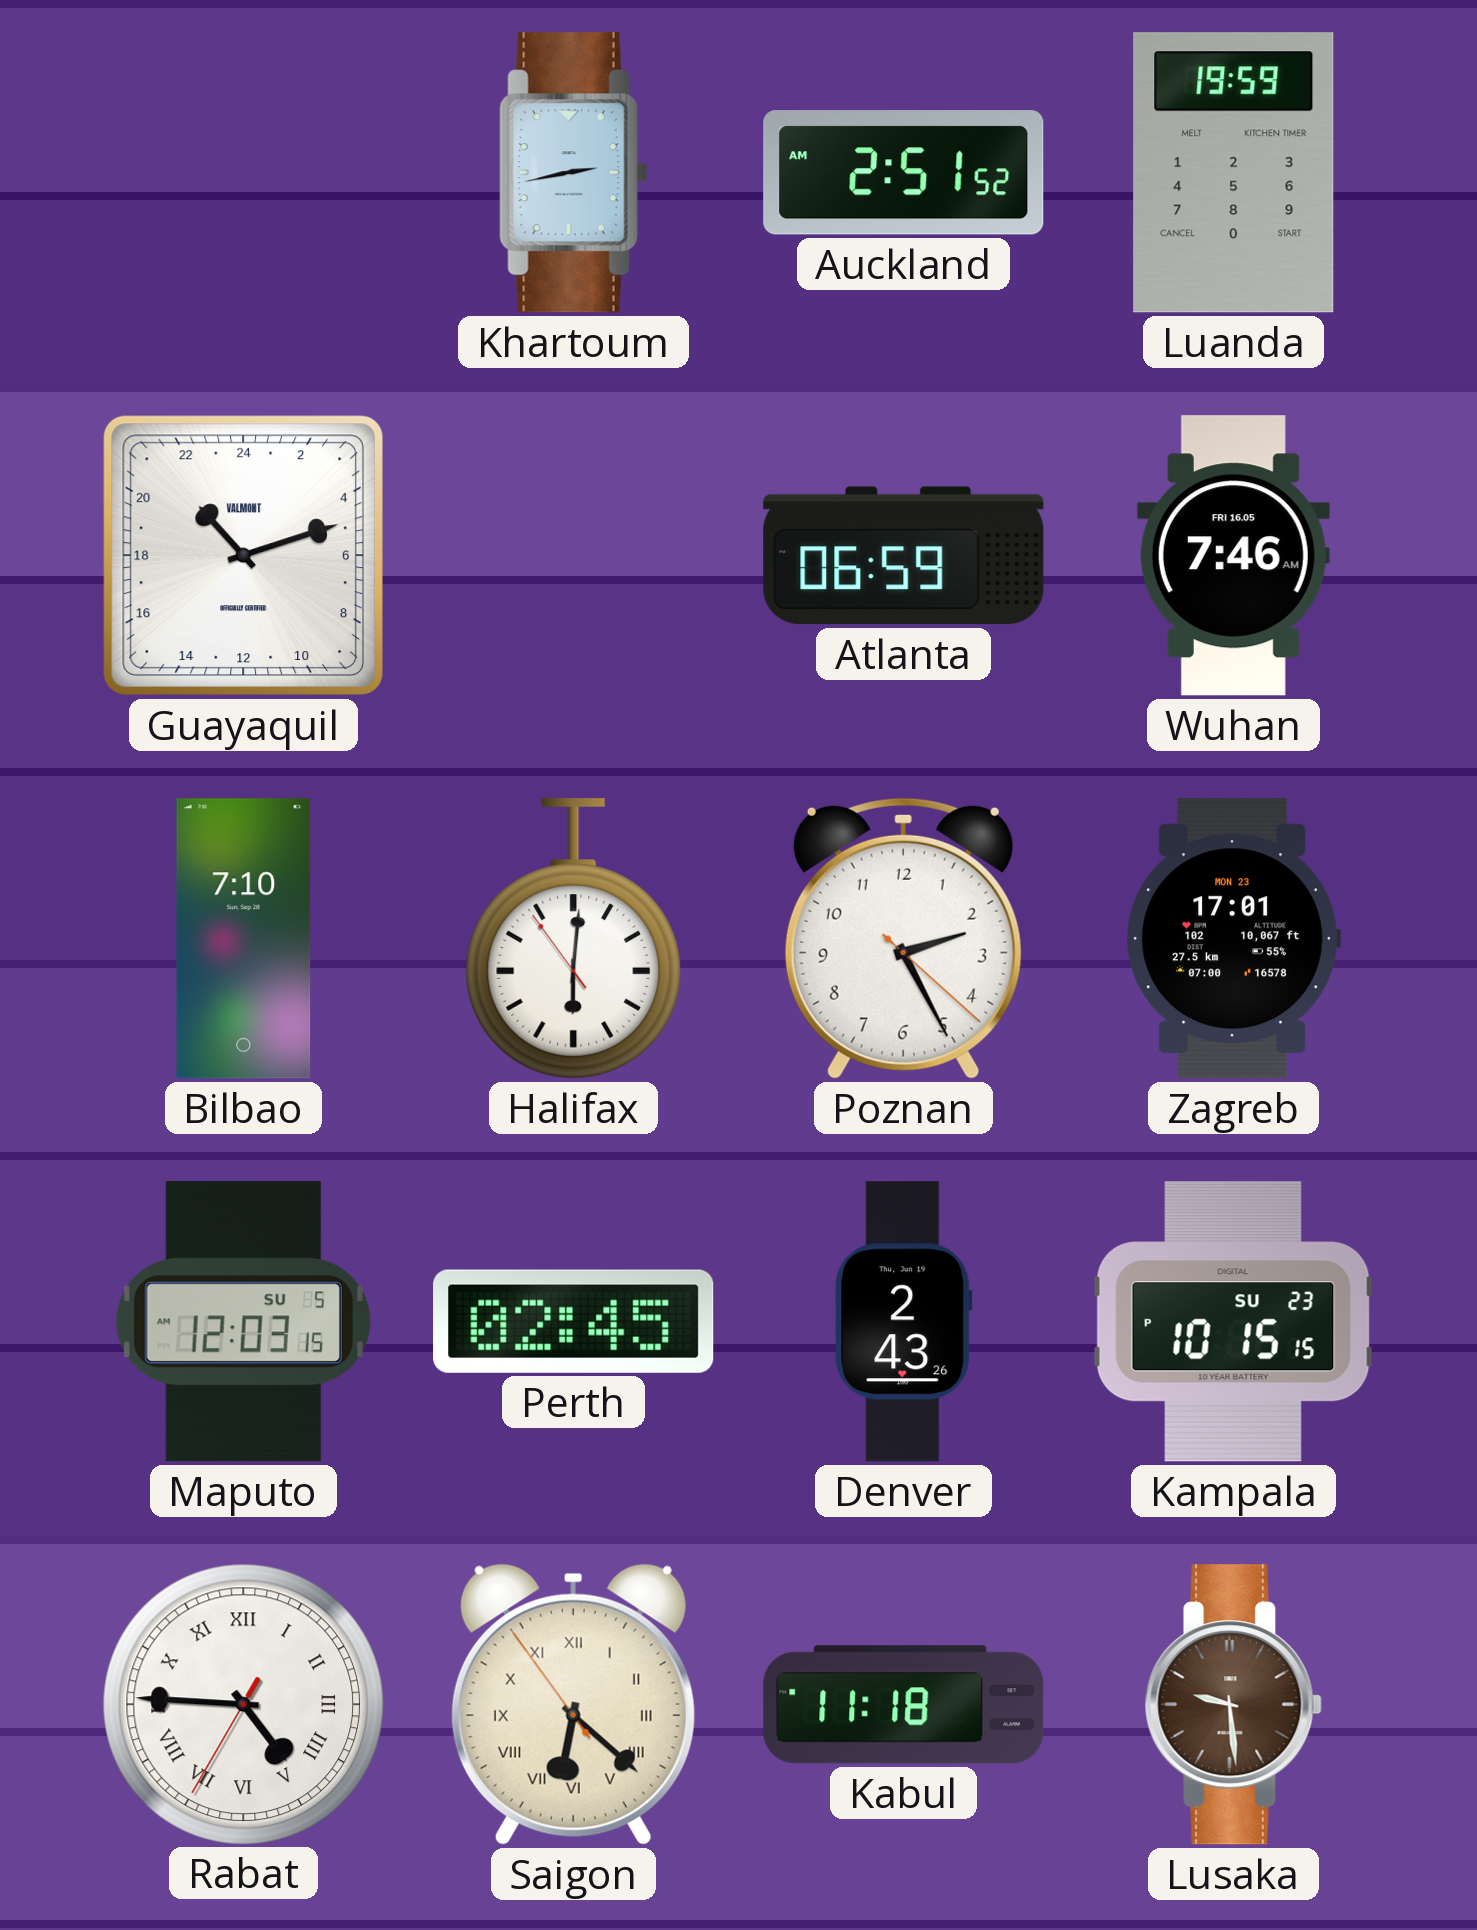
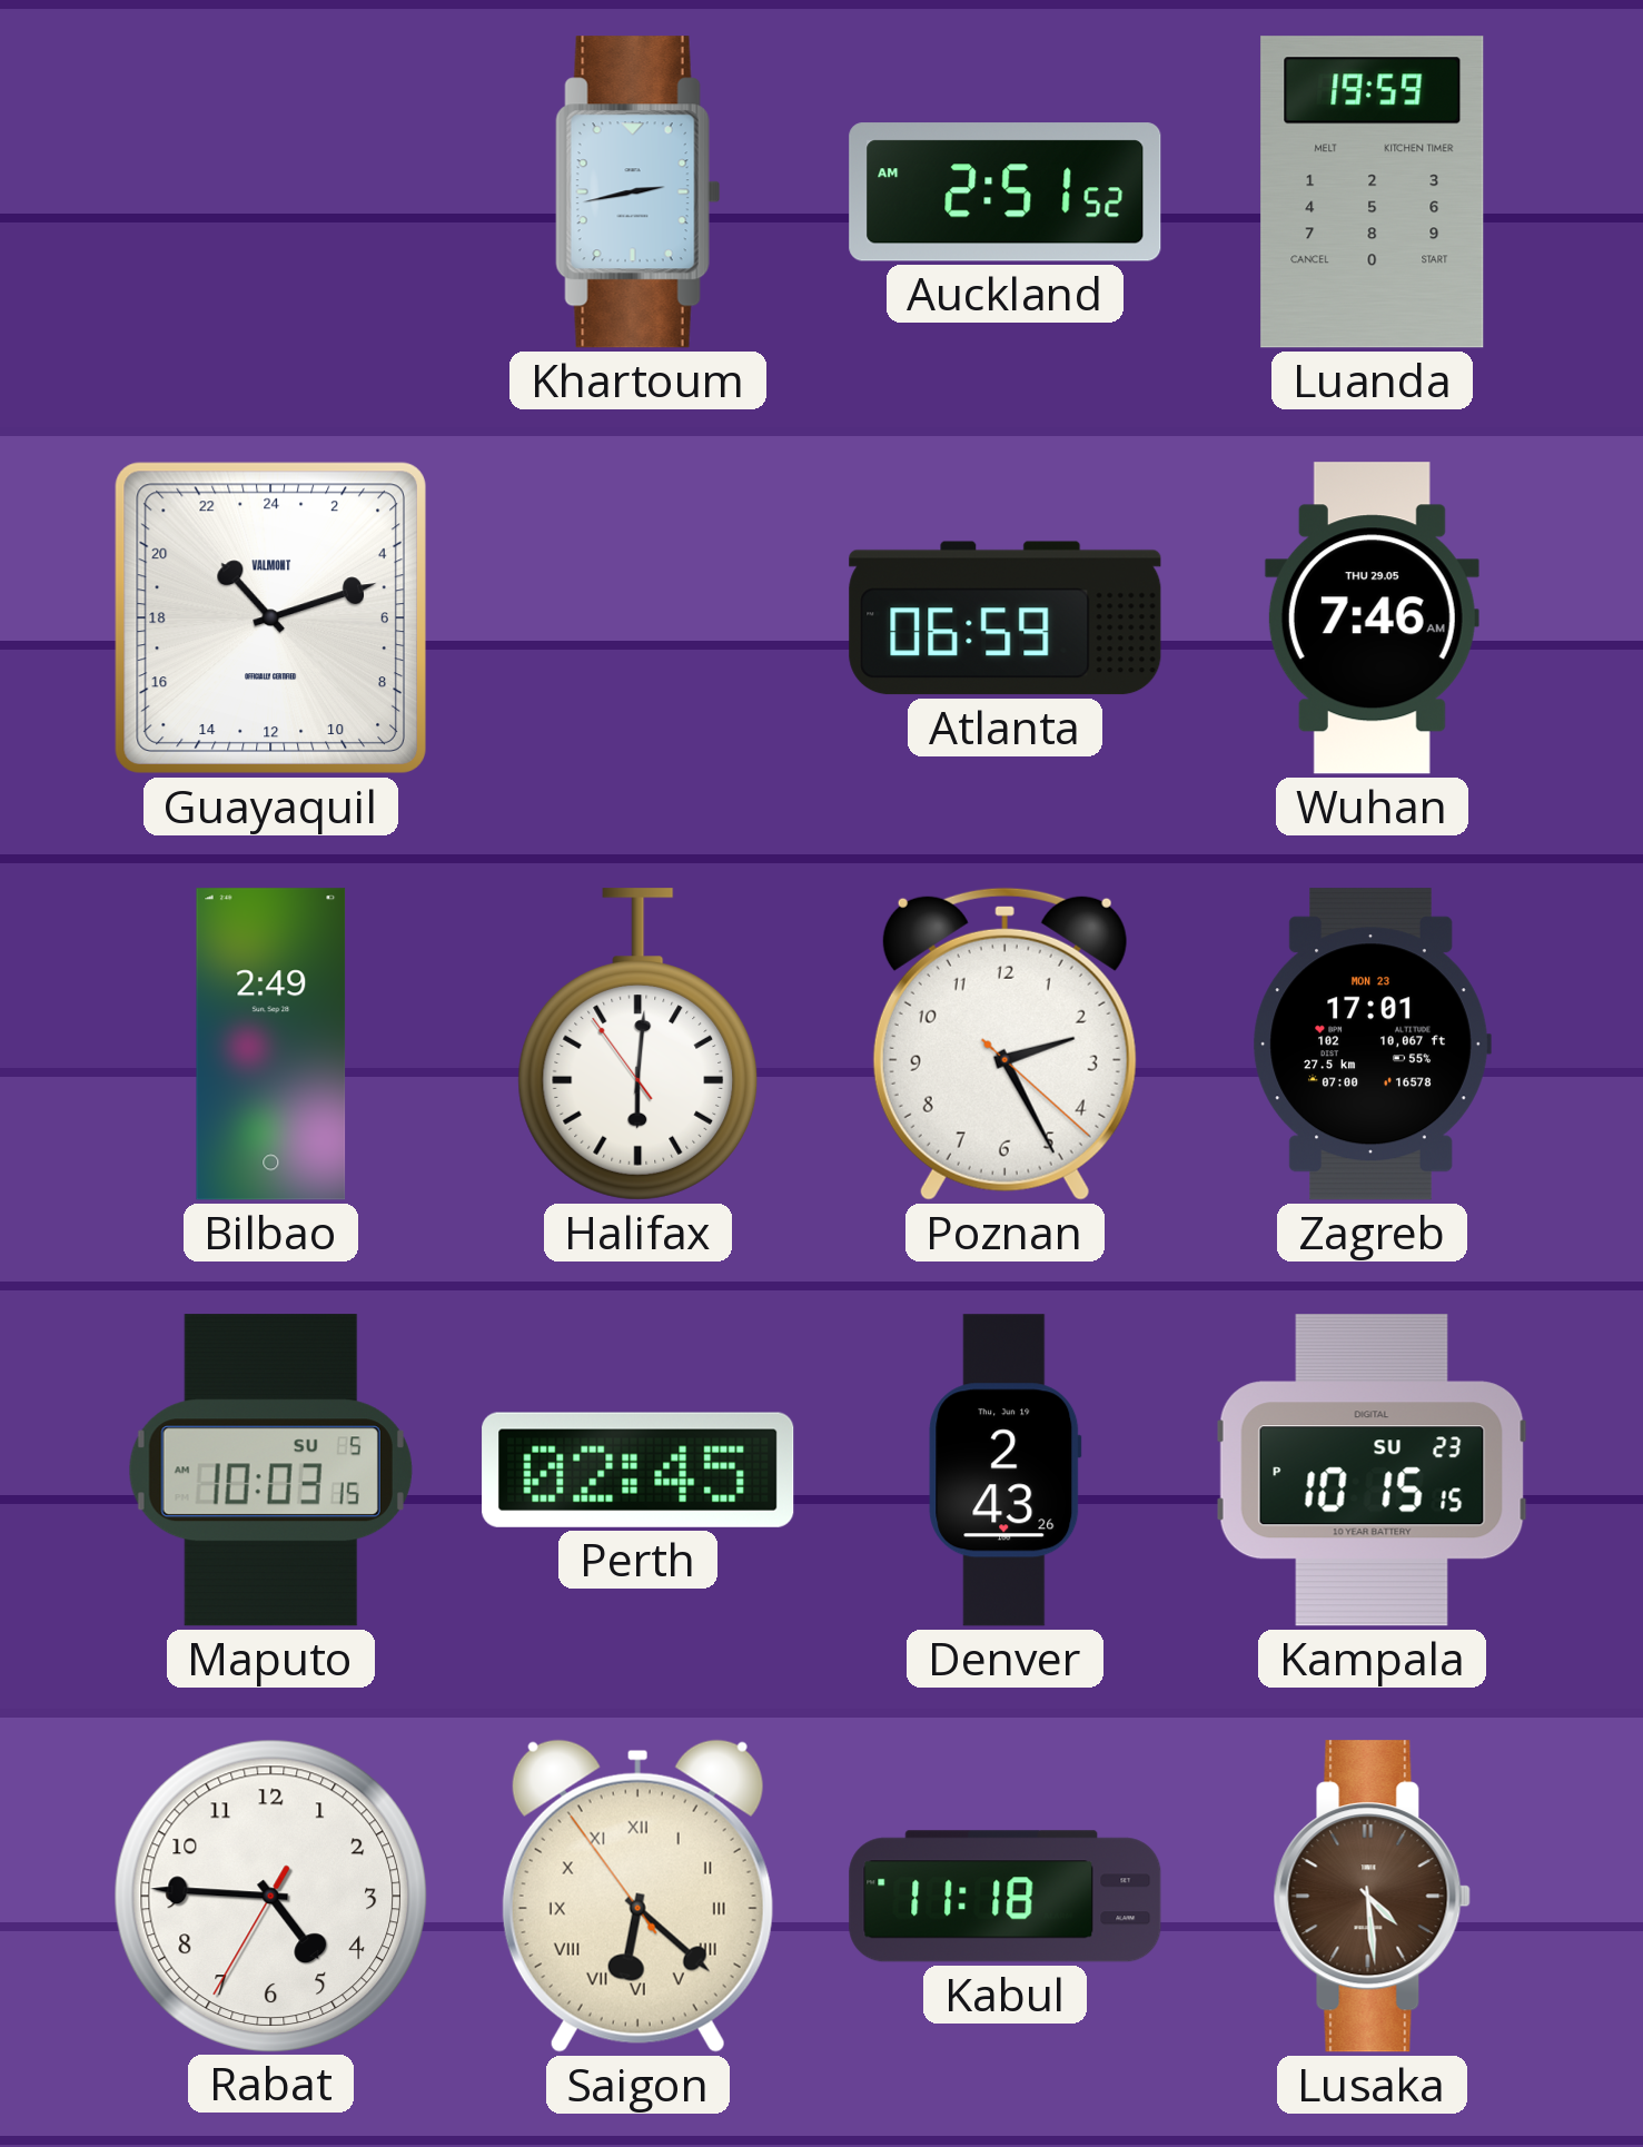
Wuhan date: FRI 16.05 -> THU 29.05
Bilbao: 7:10 -> 2:49
Maputo: 12:03 -> 10:03
Rabat numerals: Roman -> Arabic
Lusaka: 9:29 -> 4:29
